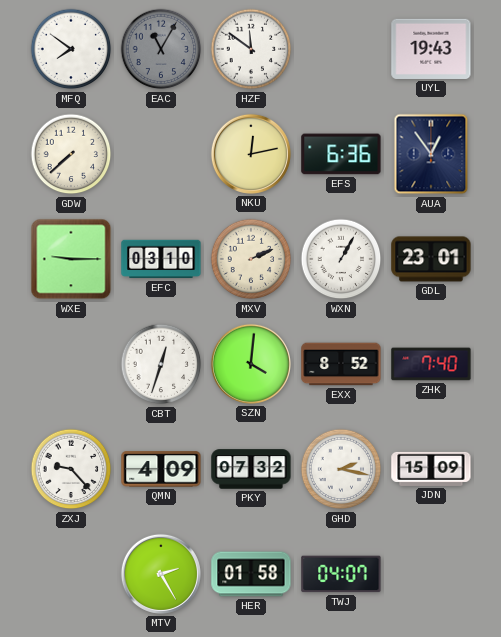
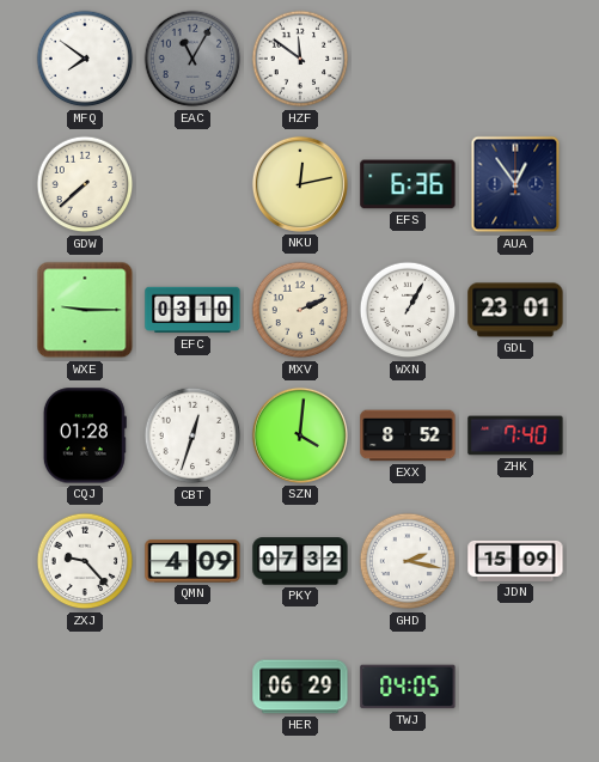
UYL: 19:43 -> none
CQJ: none -> 01:28
MTV: 2:25 -> none
HER: 01:58 -> 06:29
TWJ: 04:07 -> 04:05
